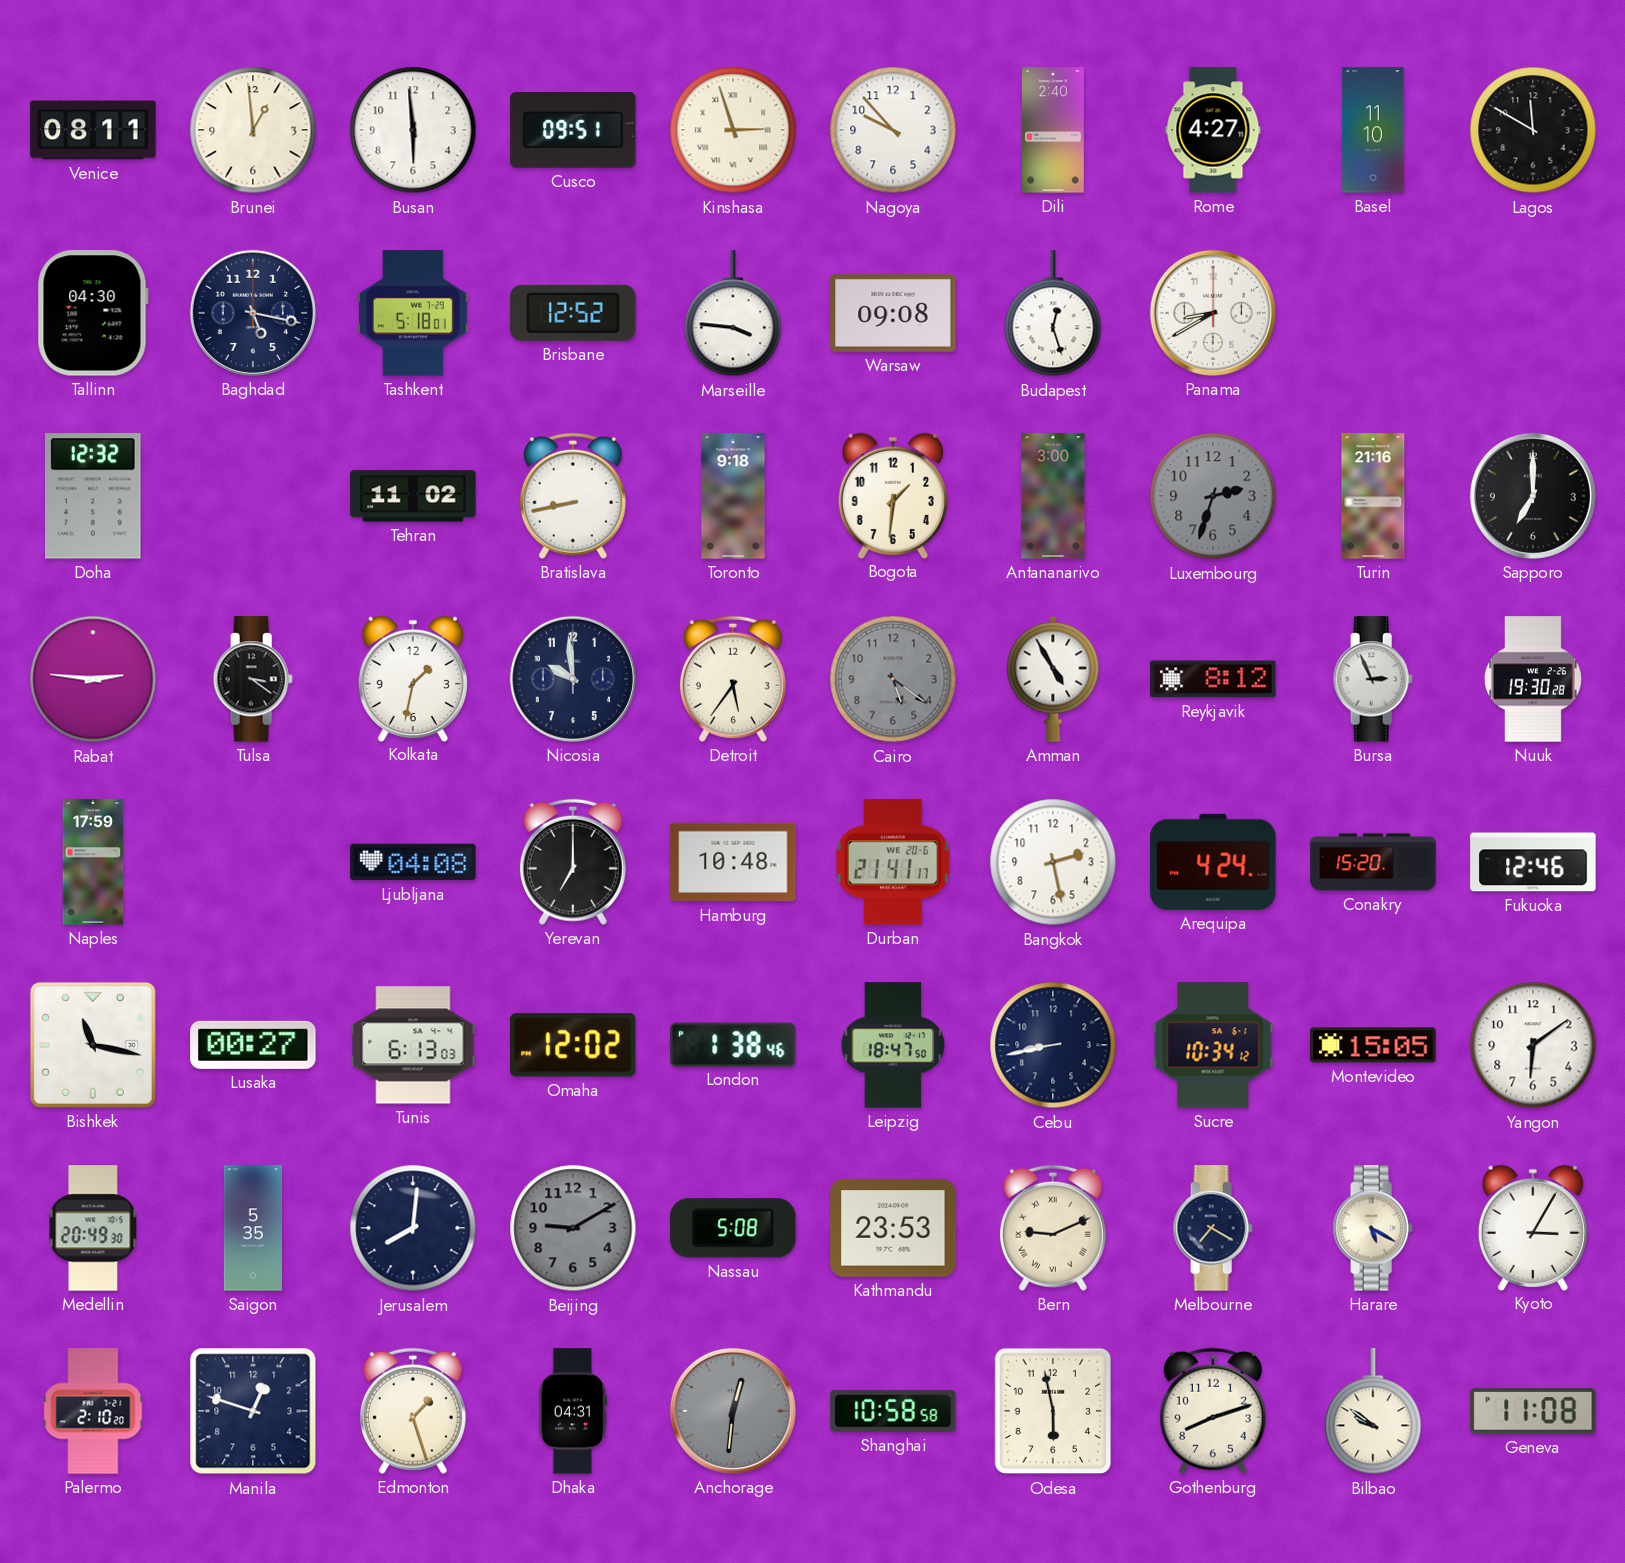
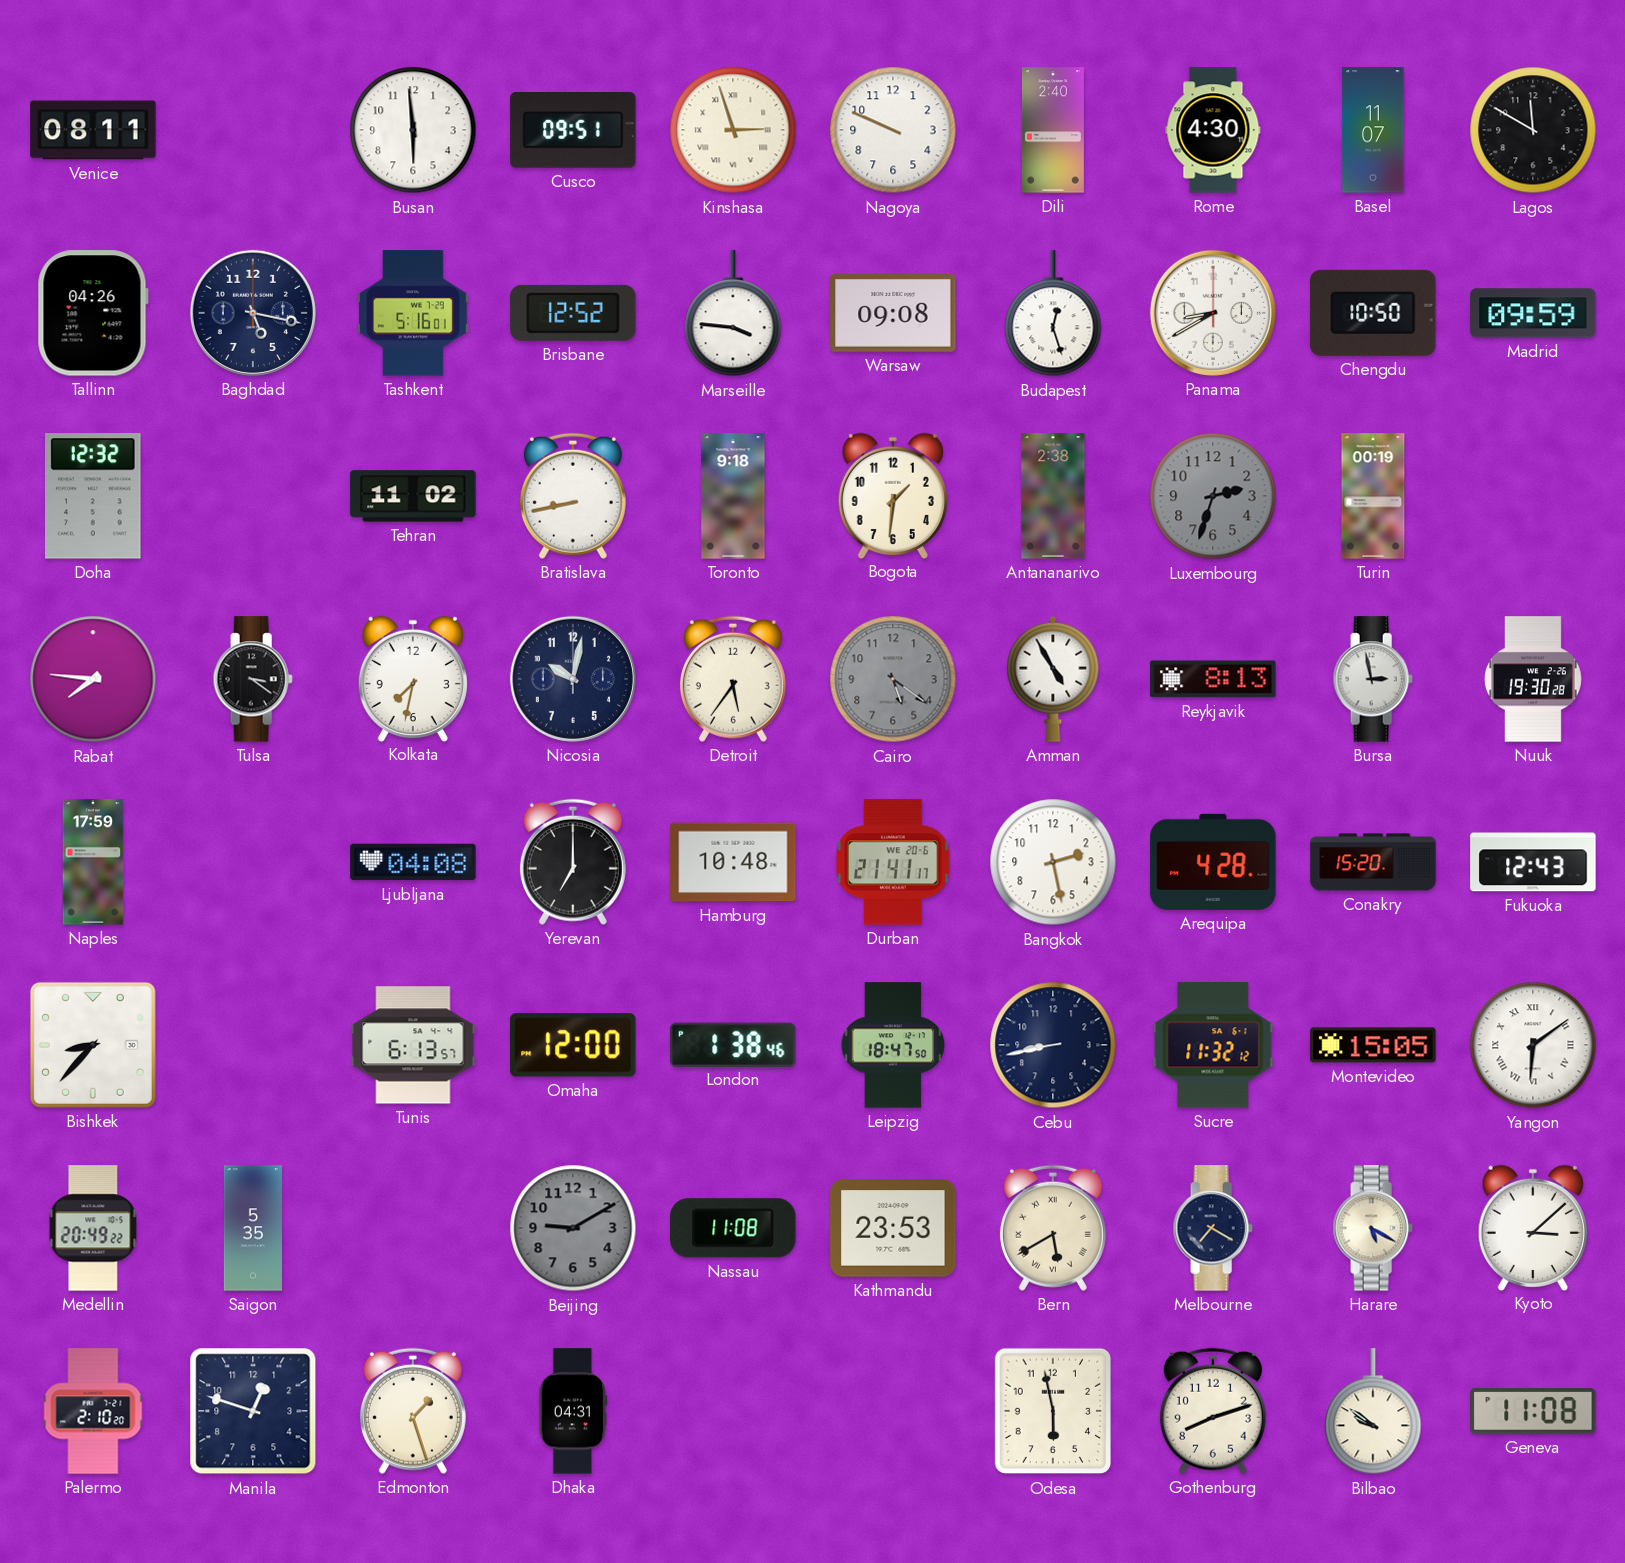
Brunei: 12:59 -> none
Nagoya: 9:53 -> 9:49
Rome: 4:27 -> 4:30
Basel: 11:10 -> 11:07
Tallinn: 04:30 -> 04:26
Tashkent: 5:18 -> 5:16
Chengdu: none -> 10:50
Madrid: none -> 09:59
Antananarivo: 3:00 -> 2:38
Turin: 21:16 -> 00:19
Sapporo: 7:00 -> none
Rabat: 2:46 -> 7:46
Kolkata: 1:32 -> 7:32
Nicosia: 9:59 -> 10:02
Reykjavik: 8:12 -> 8:13
Bursa: 2:56 -> 2:58
Arequipa: 4:24 -> 4:28
Fukuoka: 12:46 -> 12:43
Bishkek: 11:17 -> 8:37
Lusaka: 00:27 -> none
Tunis: 6:13:03 -> 6:13:57
Omaha: 12:02 -> 12:00
Sucre: 10:34 -> 11:32
Yangon numerals: Arabic -> Roman
Medellin: 20:49:30 -> 20:49:22
Jerusalem: 8:01 -> none
Nassau: 5:08 -> 11:08
Bern: 9:11 -> 5:40
Kyoto: 3:05 -> 3:08
Anchorage: 12:31 -> none
Shanghai: 10:58 -> none
